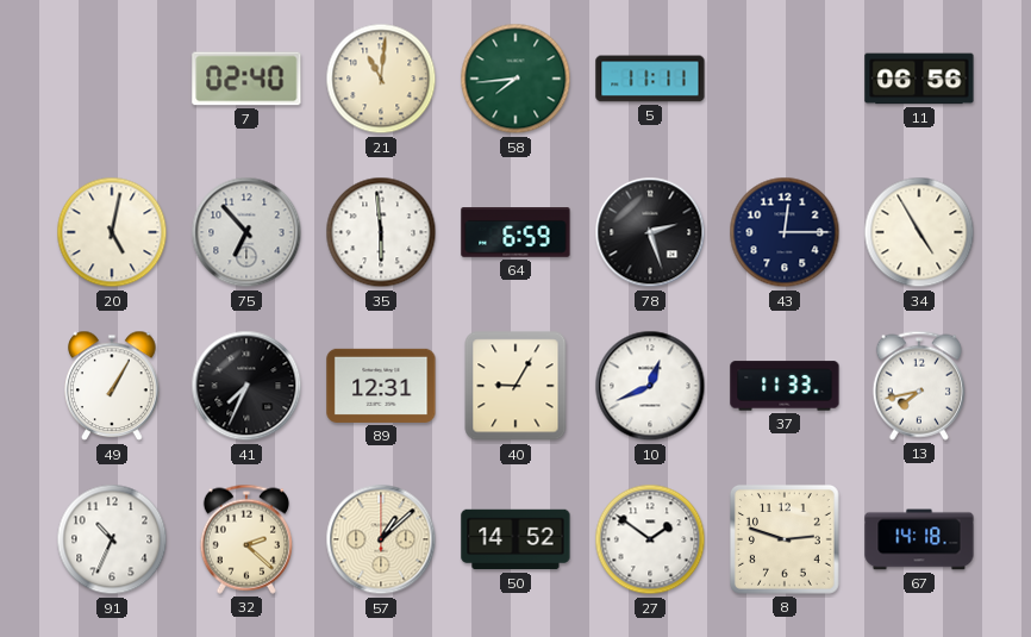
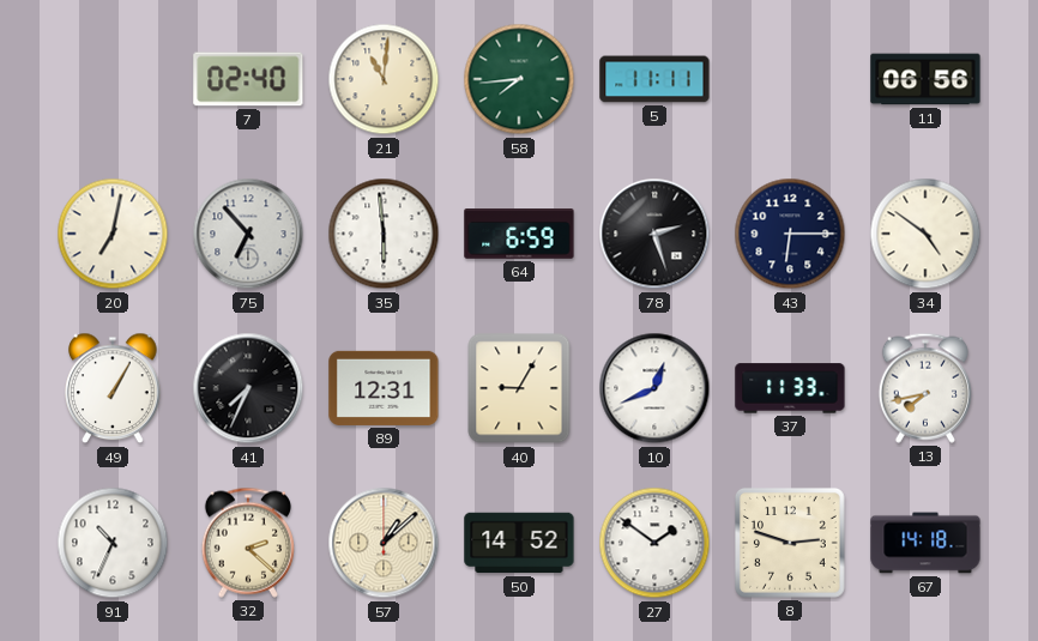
20: 5:02 -> 7:02
43: 12:15 -> 6:15
34: 4:55 -> 4:51
